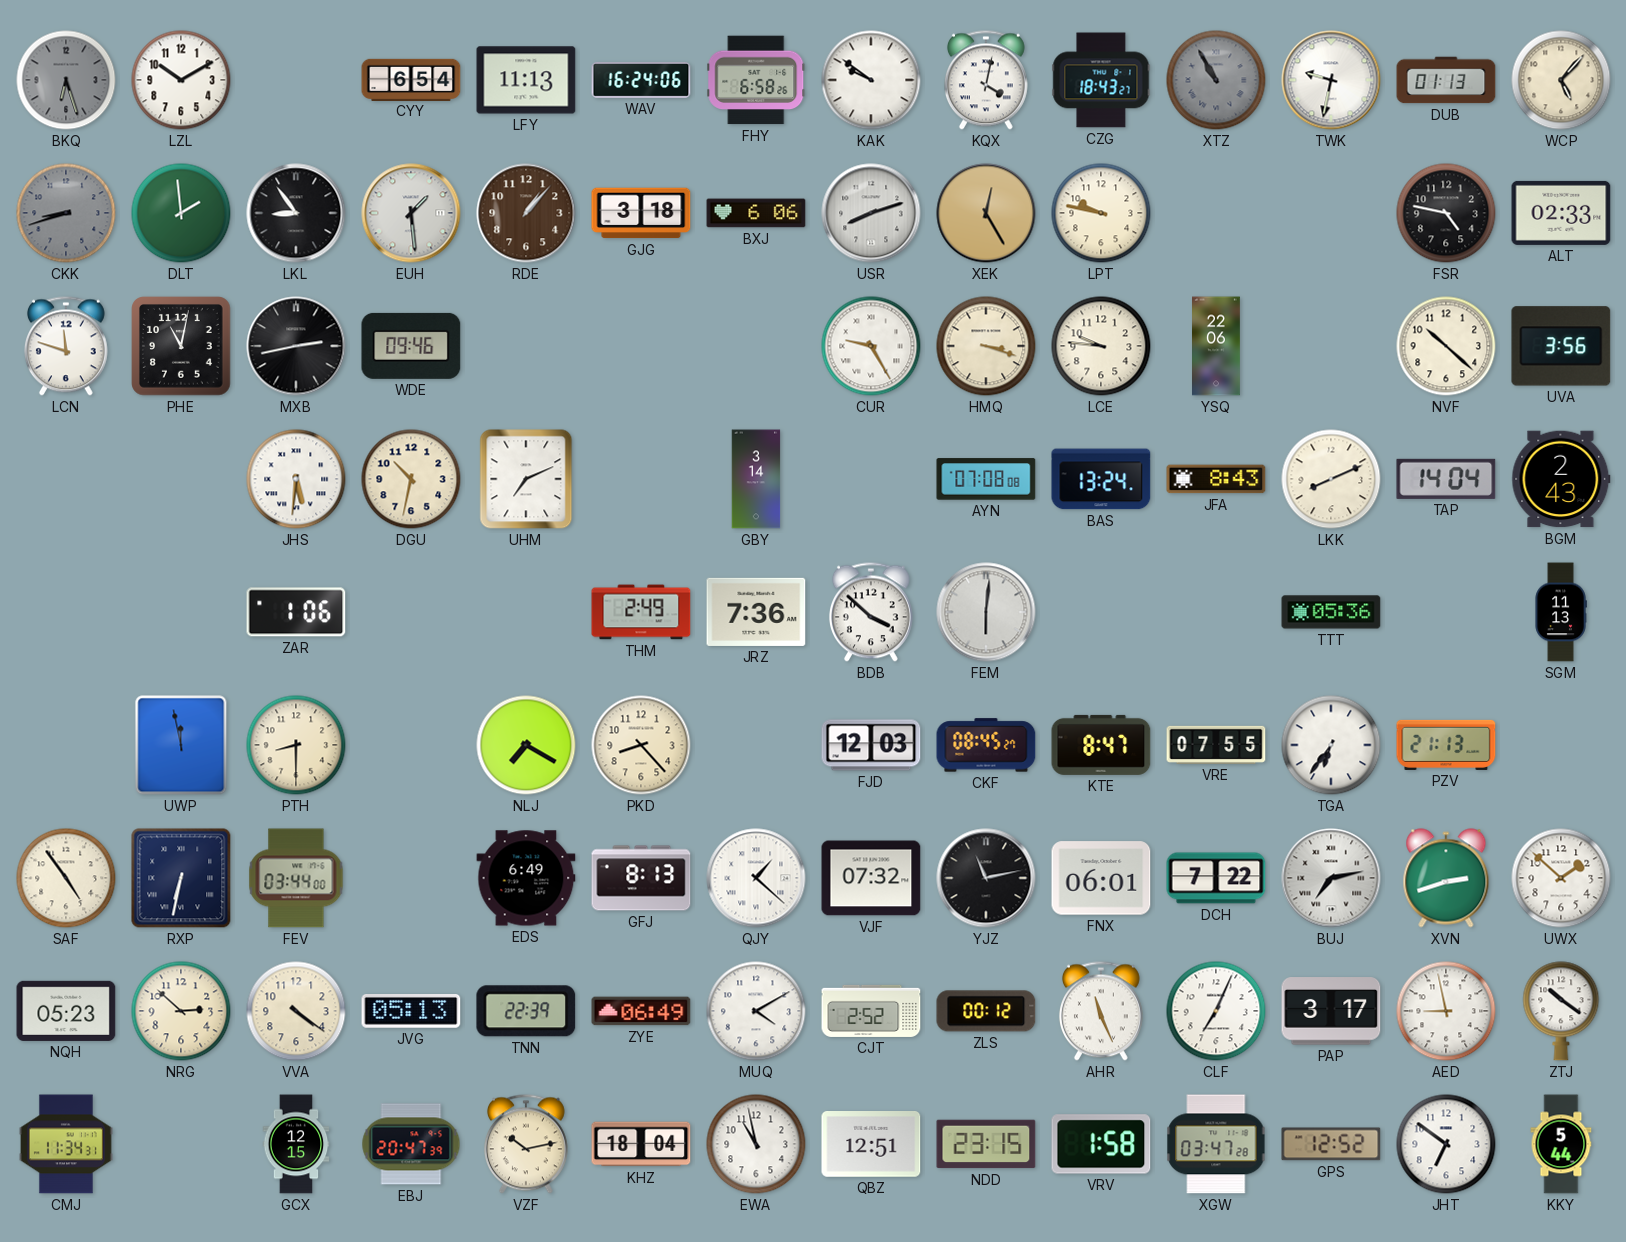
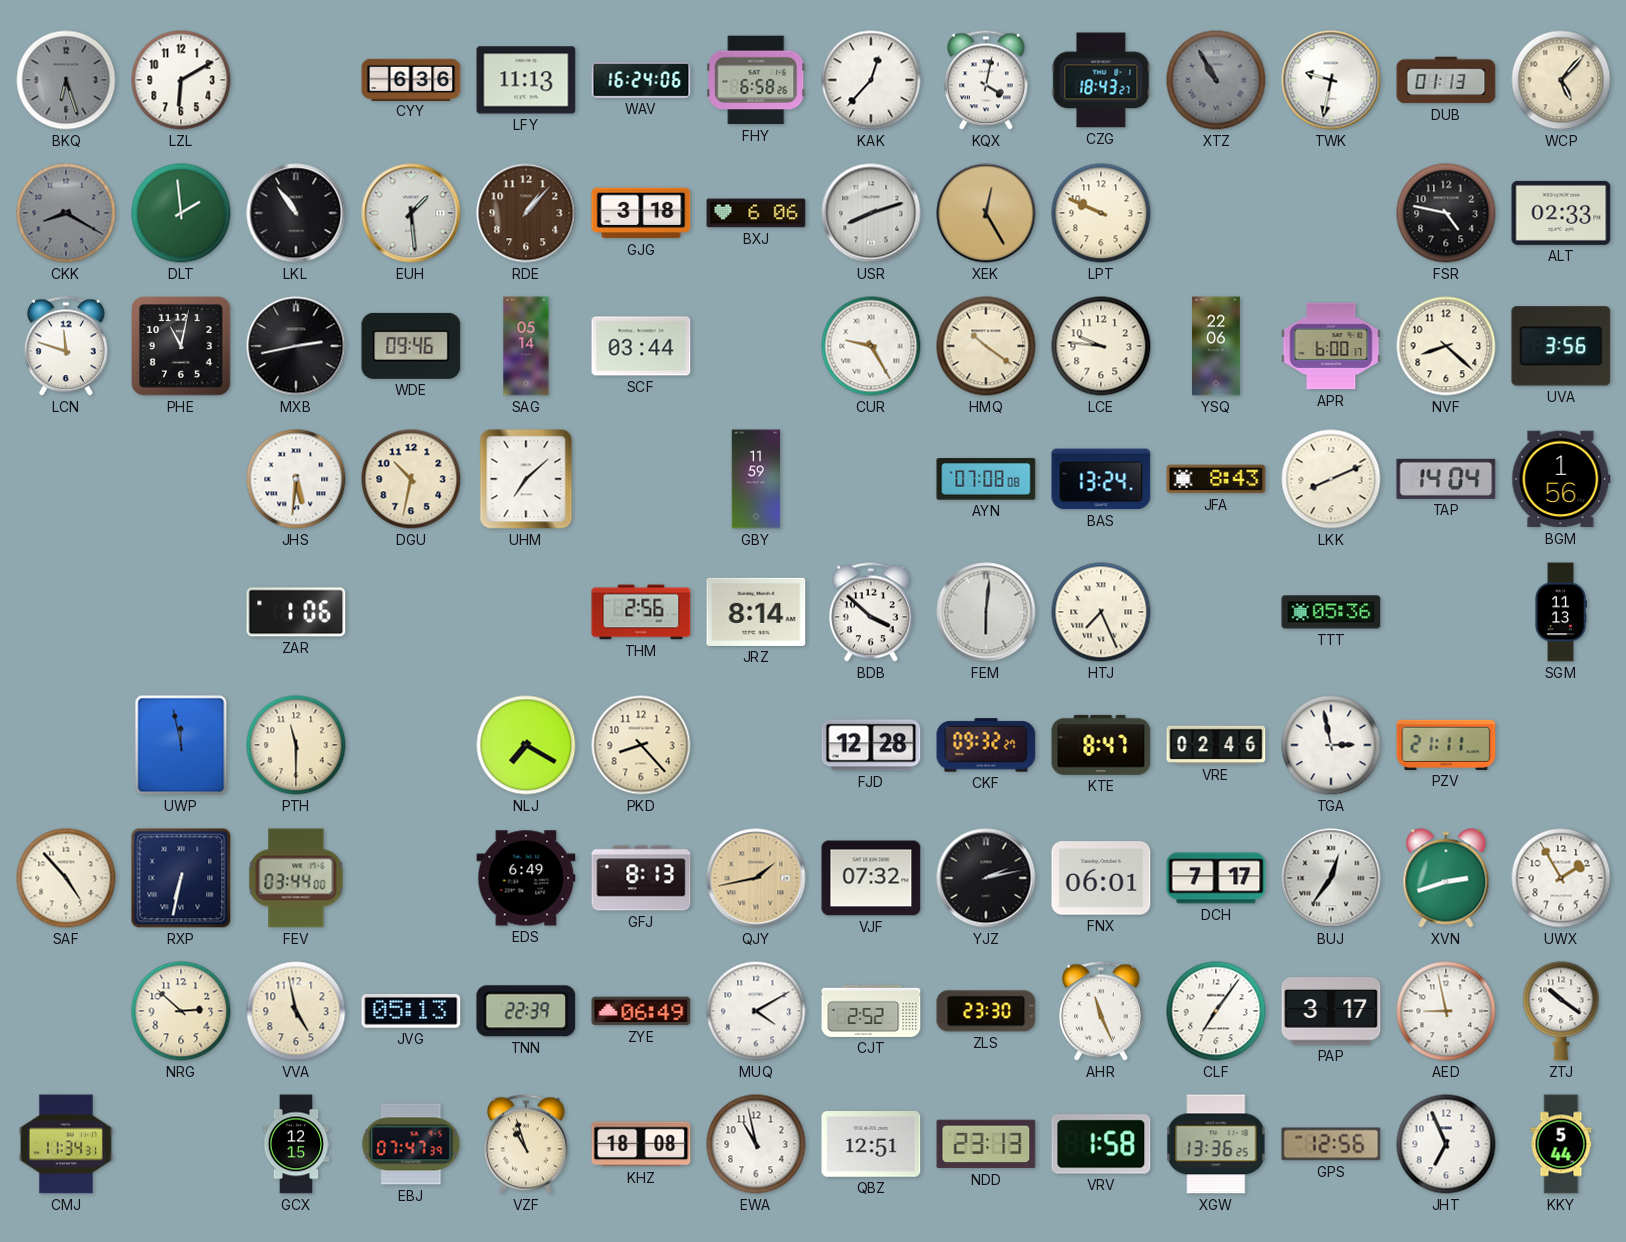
LZL: 10:10 -> 6:10
CYY: 6:54 -> 6:36
KAK: 9:51 -> 12:37
CKK: 8:42 -> 8:20
LKL: 8:54 -> 10:54
LPT: 9:47 -> 9:49
SAG: none -> 05:14
SCF: none -> 03:44
HMQ: 3:18 -> 10:21
APR: none -> 6:00
NVF: 10:22 -> 8:22
UHM: 7:11 -> 7:08
GBY: 3:14 -> 11:59
BGM: 2:43 -> 1:56
THM: 2:49 -> 2:56
JRZ: 7:36 -> 8:14
HTJ: none -> 7:26
PTH: 8:30 -> 11:30
FJD: 12:03 -> 12:28
CKF: 08:45 -> 09:32
VRE: 07:55 -> 02:46
TGA: 6:36 -> 2:58
PZV: 21:13 -> 21:11
SAF: 4:54 -> 4:53
QJY: 1:22 -> 1:43
QJY dial: white -> champagne
YJZ: 11:13 -> 2:13
DCH: 7:22 -> 7:17
BUJ: 7:13 -> 12:36
UWX: 1:52 -> 1:55
NQH: 05:23 -> none
VVA: 4:21 -> 4:58
ZLS: 00:12 -> 23:30
CLF: 7:04 -> 7:06
EBJ: 20:47 -> 07:47
VZF: 10:13 -> 10:57
KHZ: 18:04 -> 18:08
NDD: 23:15 -> 23:13
XGW: 03:47 -> 13:36
GPS: 12:52 -> 12:56
JHT: 6:51 -> 6:56
